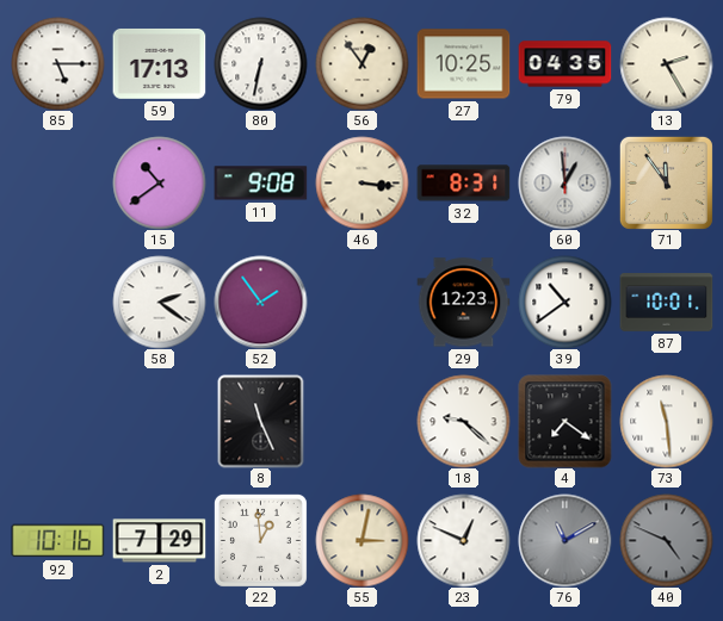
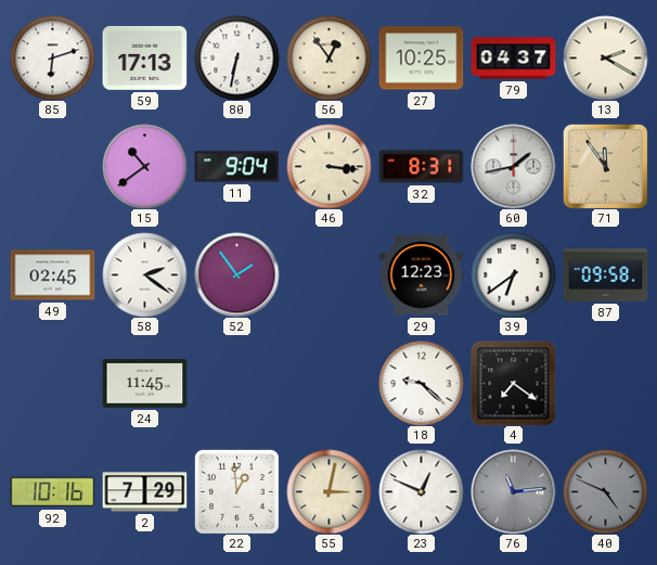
85: 5:15 -> 6:12
79: 04:35 -> 04:37
13: 2:25 -> 2:20
11: 9:08 -> 9:04
60: 12:59 -> 1:43
49: none -> 02:45
39: 10:39 -> 6:39
87: 10:01 -> 09:58
24: none -> 11:45
8: 11:26 -> none
73: 11:29 -> none
76: 11:10 -> 11:14
